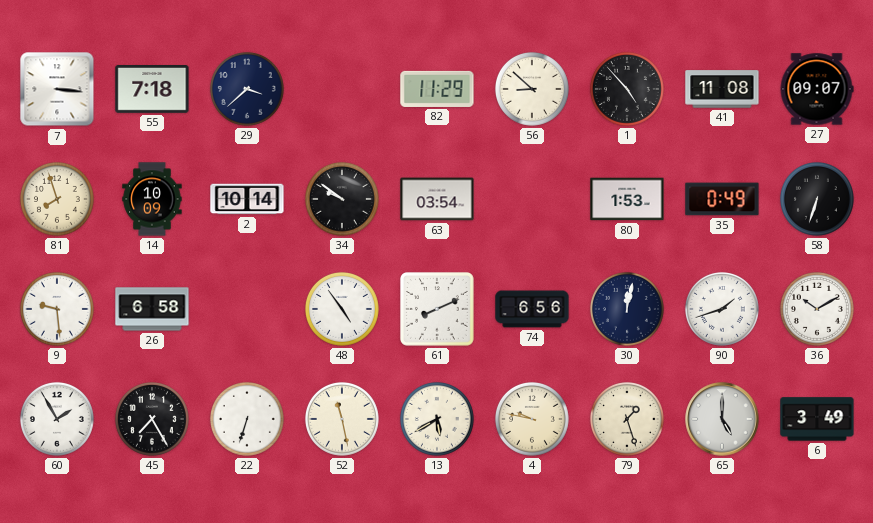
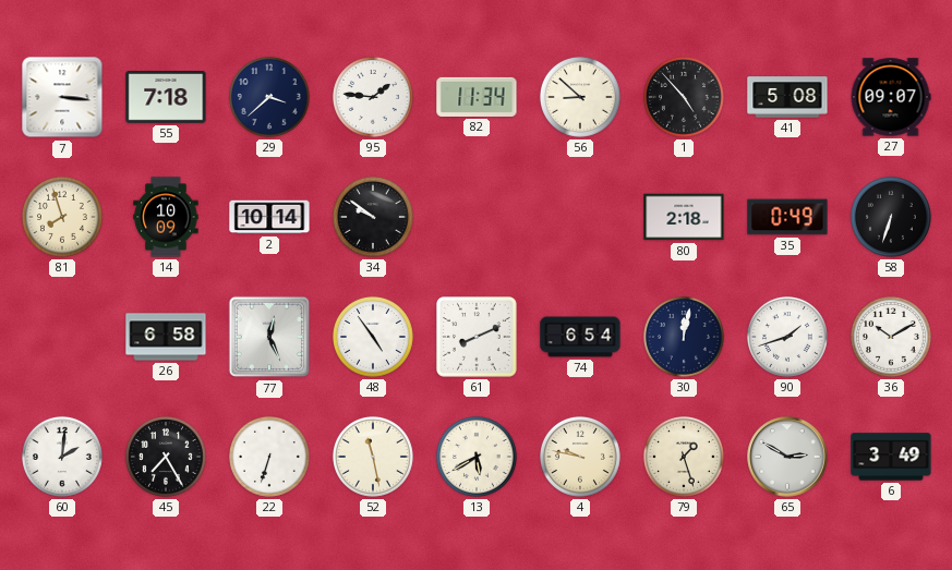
95: none -> 1:46
82: 11:29 -> 11:34
41: 11:08 -> 5:08
63: 03:54 -> none
80: 1:53 -> 2:18
9: 9:29 -> none
77: none -> 12:26
74: 6:56 -> 6:54
60: 1:55 -> 2:01
65: 5:00 -> 2:50
